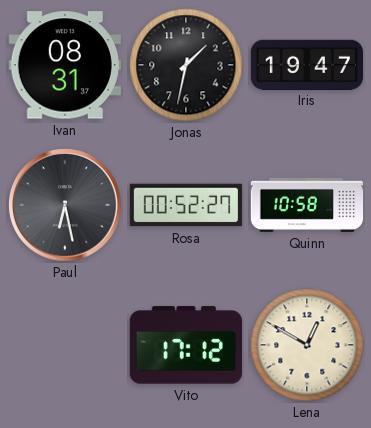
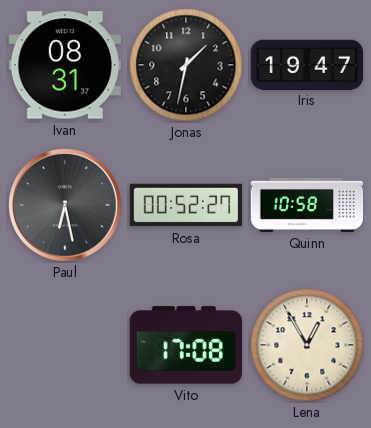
Vito: 17:12 -> 17:08
Lena: 12:50 -> 12:55
